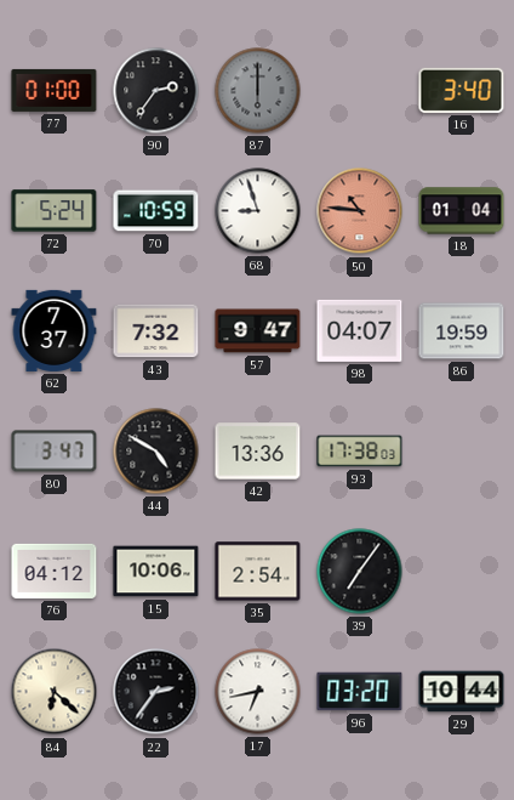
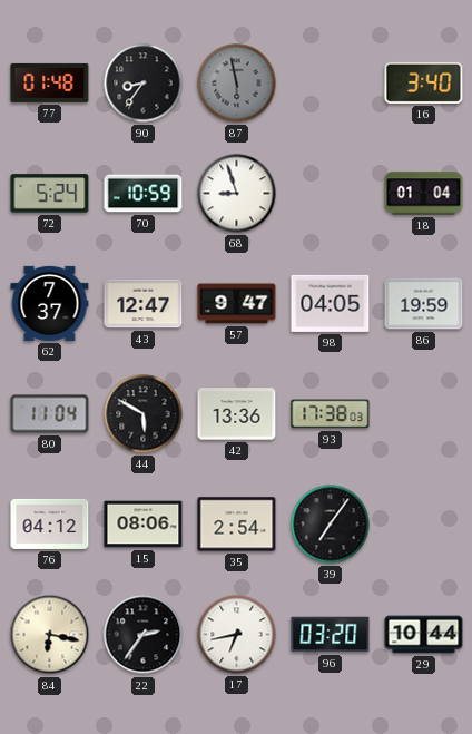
77: 01:00 -> 01:48
90: 2:36 -> 8:36
87: 6:00 -> 5:58
50: 10:46 -> none
43: 7:32 -> 12:47
98: 04:07 -> 04:05
80: 3:47 -> 11:04
44: 4:50 -> 5:50
15: 10:06 -> 08:06
84: 6:22 -> 6:17
